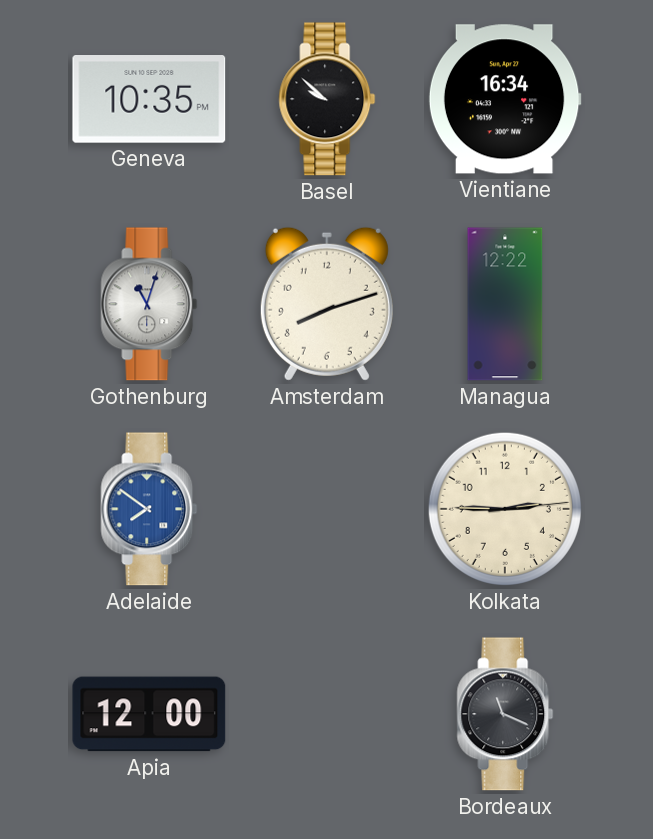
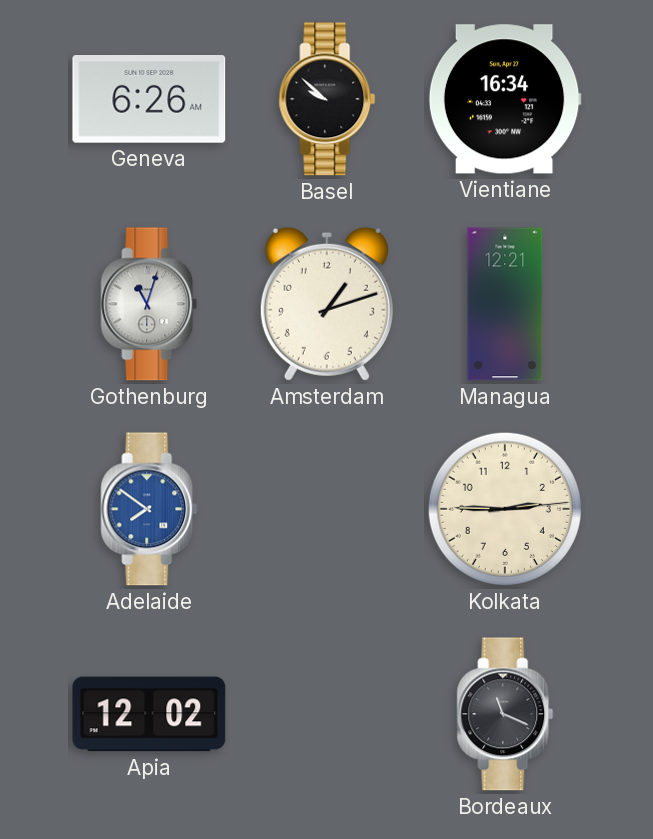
Geneva: 10:35 -> 6:26
Amsterdam: 8:12 -> 1:12
Managua: 12:22 -> 12:21
Apia: 12:00 -> 12:02
